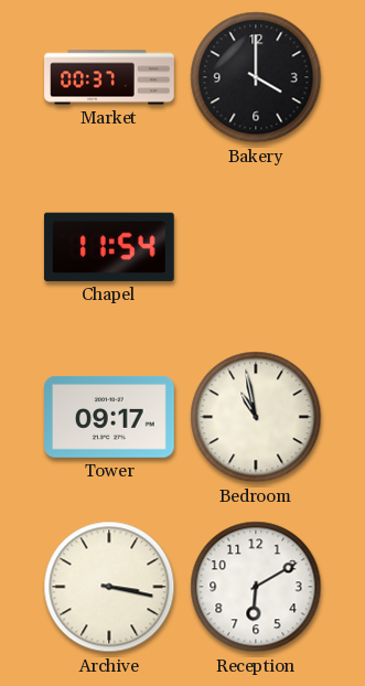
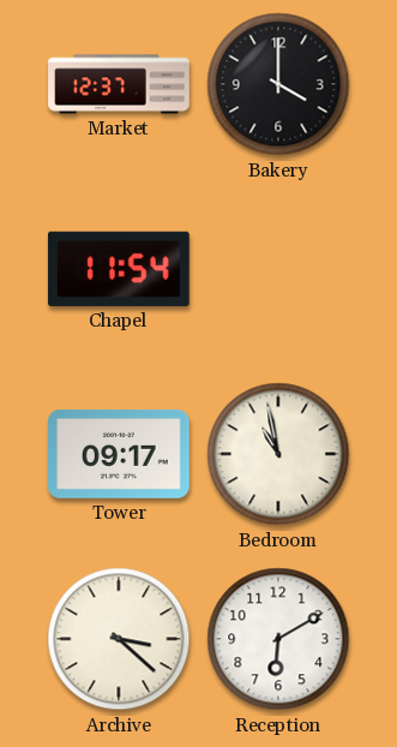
Market: 00:37 -> 12:37
Archive: 3:17 -> 3:22
